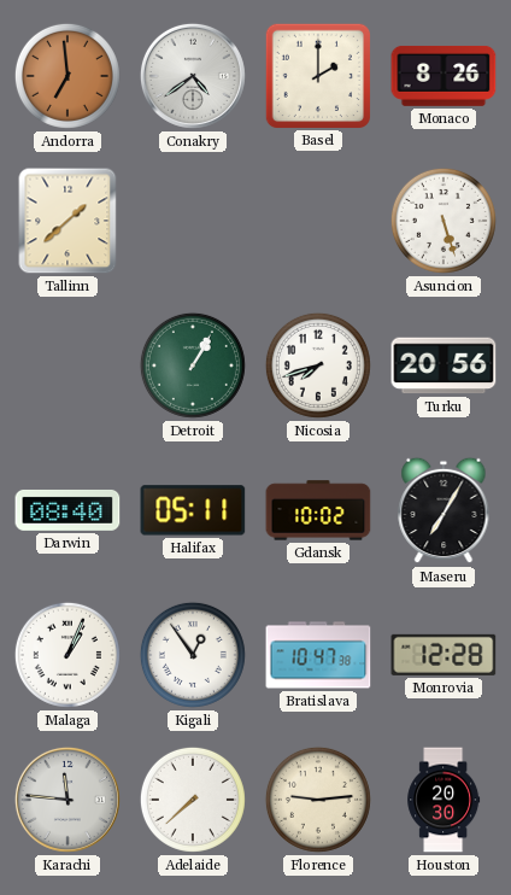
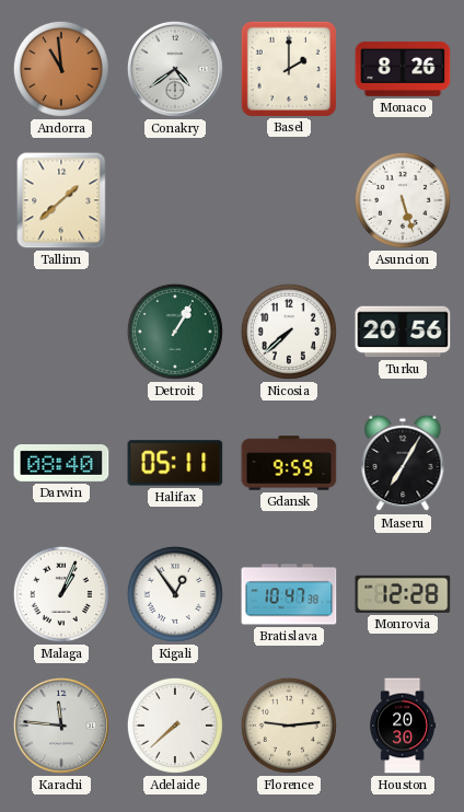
Andorra: 6:59 -> 10:59
Nicosia: 7:42 -> 7:38
Gdansk: 10:02 -> 9:59
